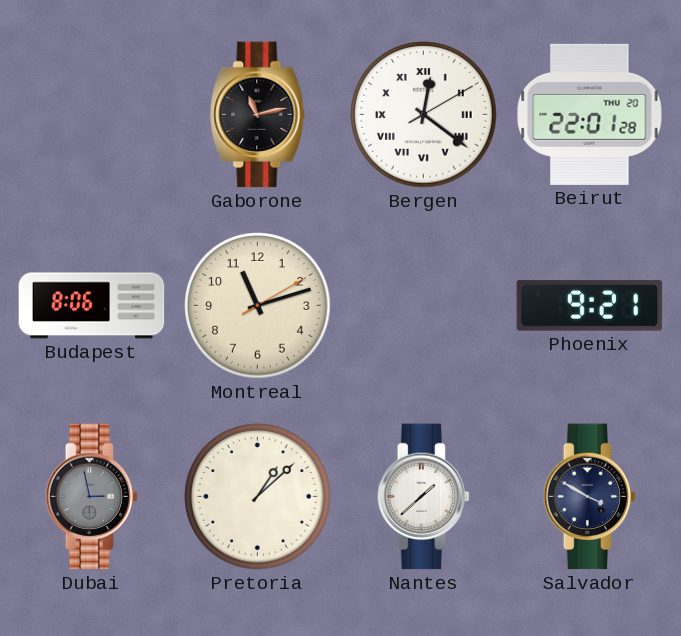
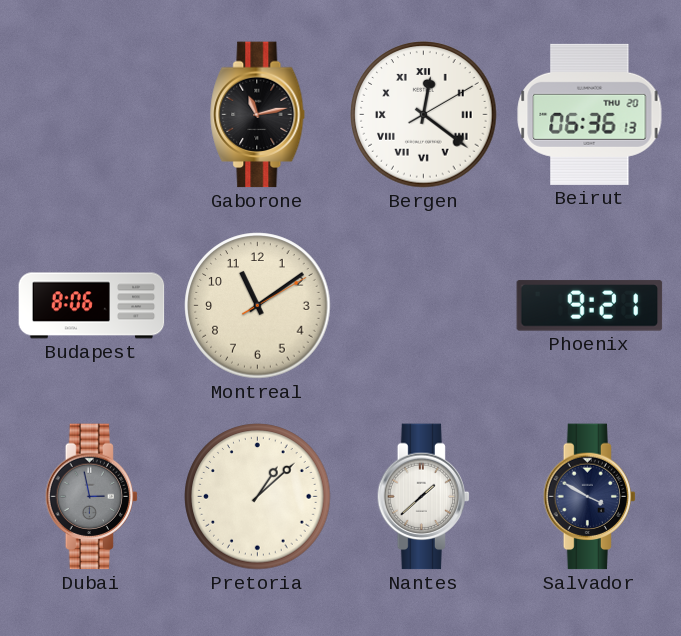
Beirut: 22:01 -> 06:36
Montreal: 11:12 -> 11:09
